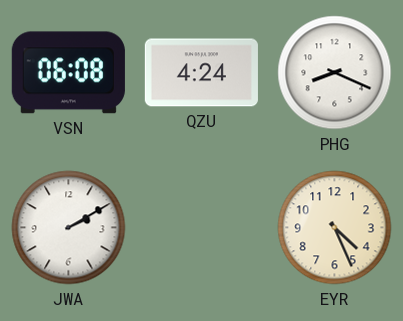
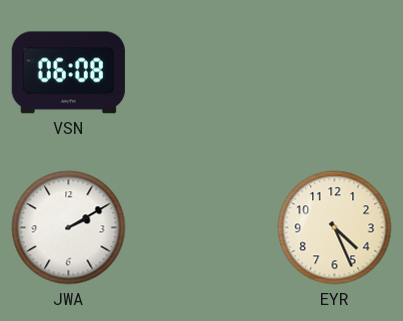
QZU: 4:24 -> none
PHG: 8:19 -> none
